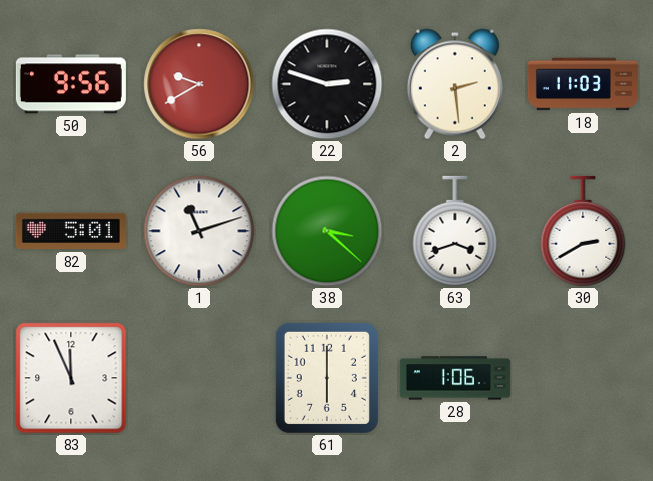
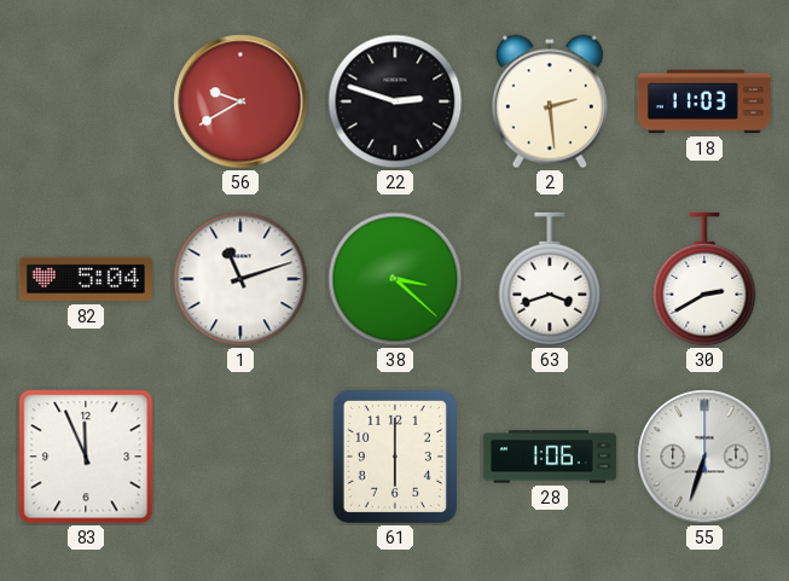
50: 9:56 -> none
82: 5:01 -> 5:04
55: none -> 6:33
